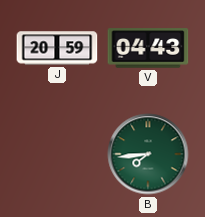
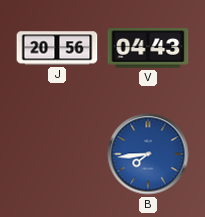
J: 20:59 -> 20:56
B dial: green -> blue
